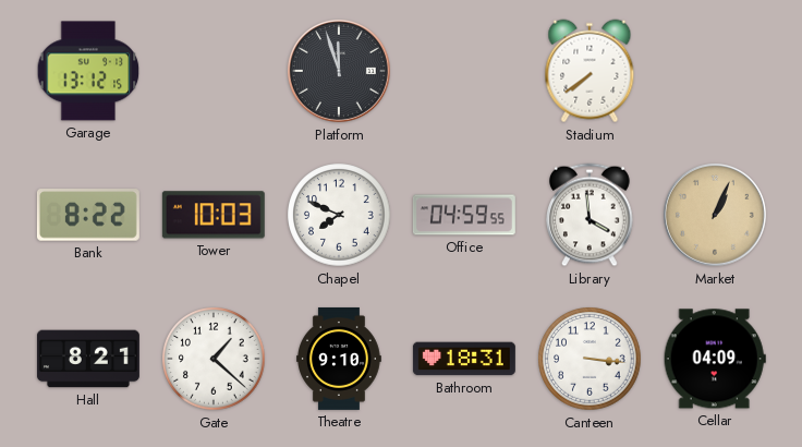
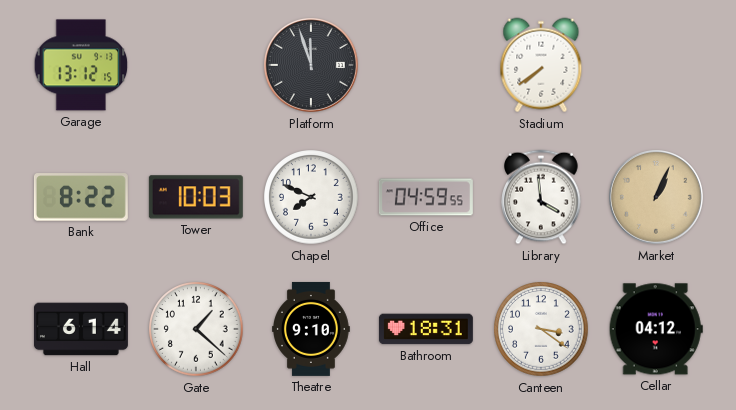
Hall: 8:21 -> 6:14
Canteen: 3:16 -> 3:21
Cellar: 04:09 -> 04:12
